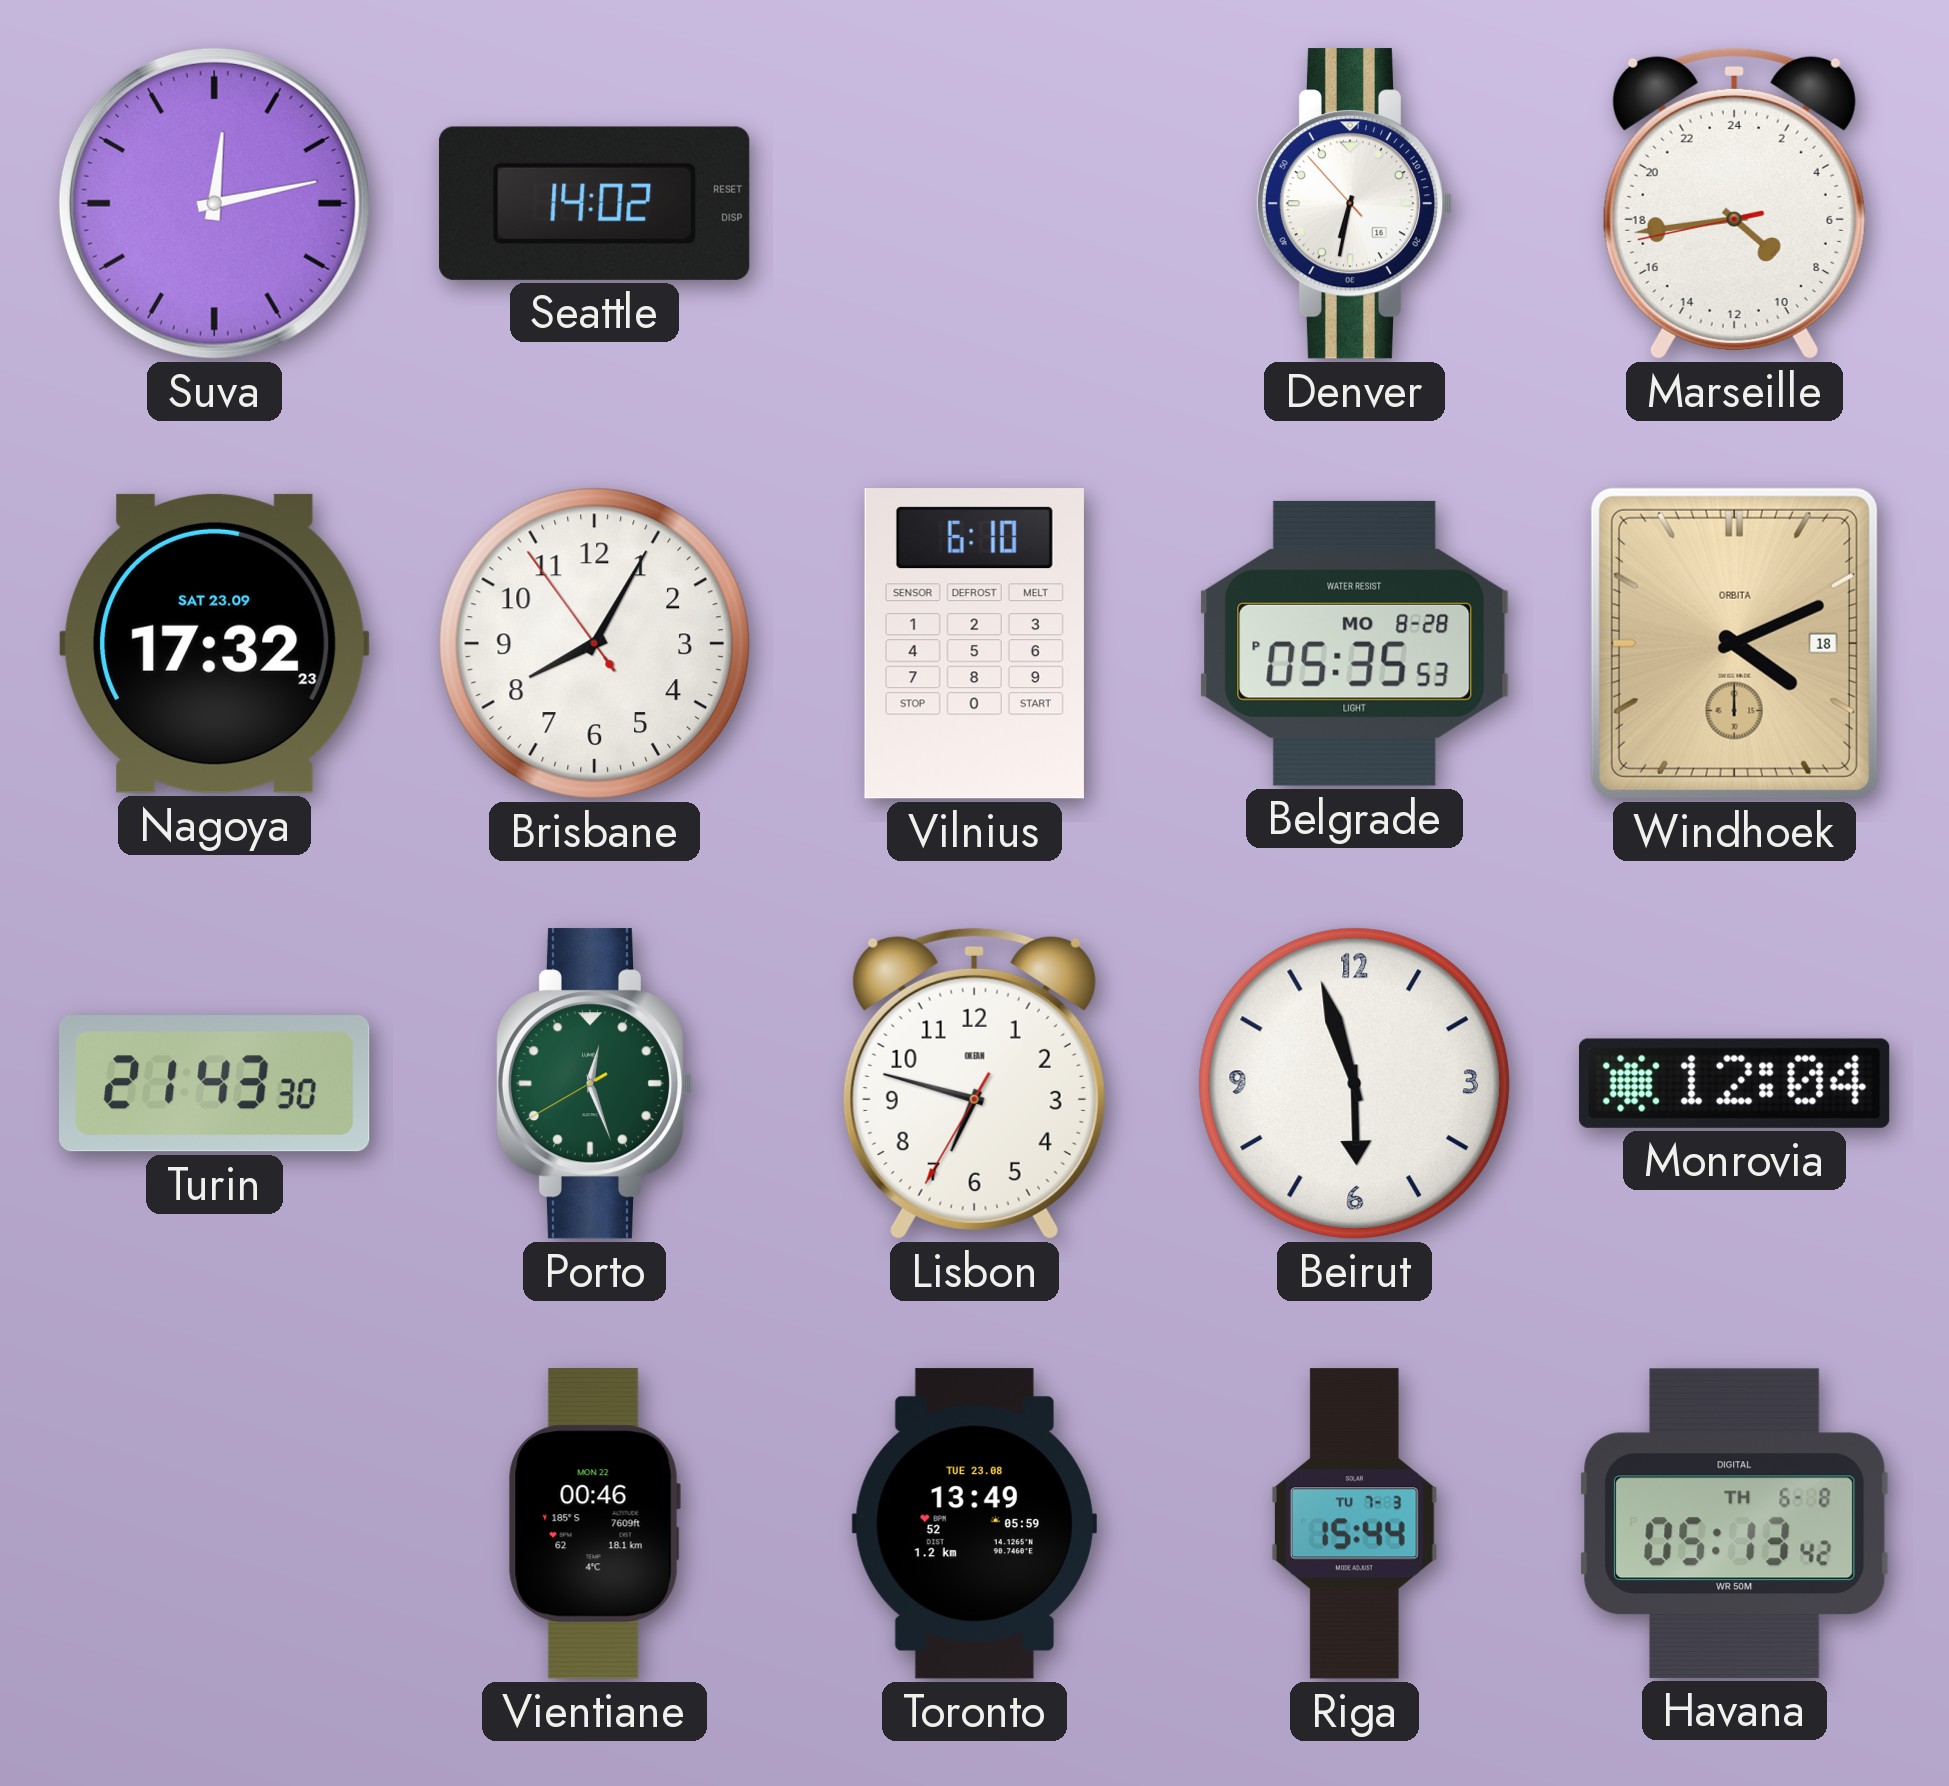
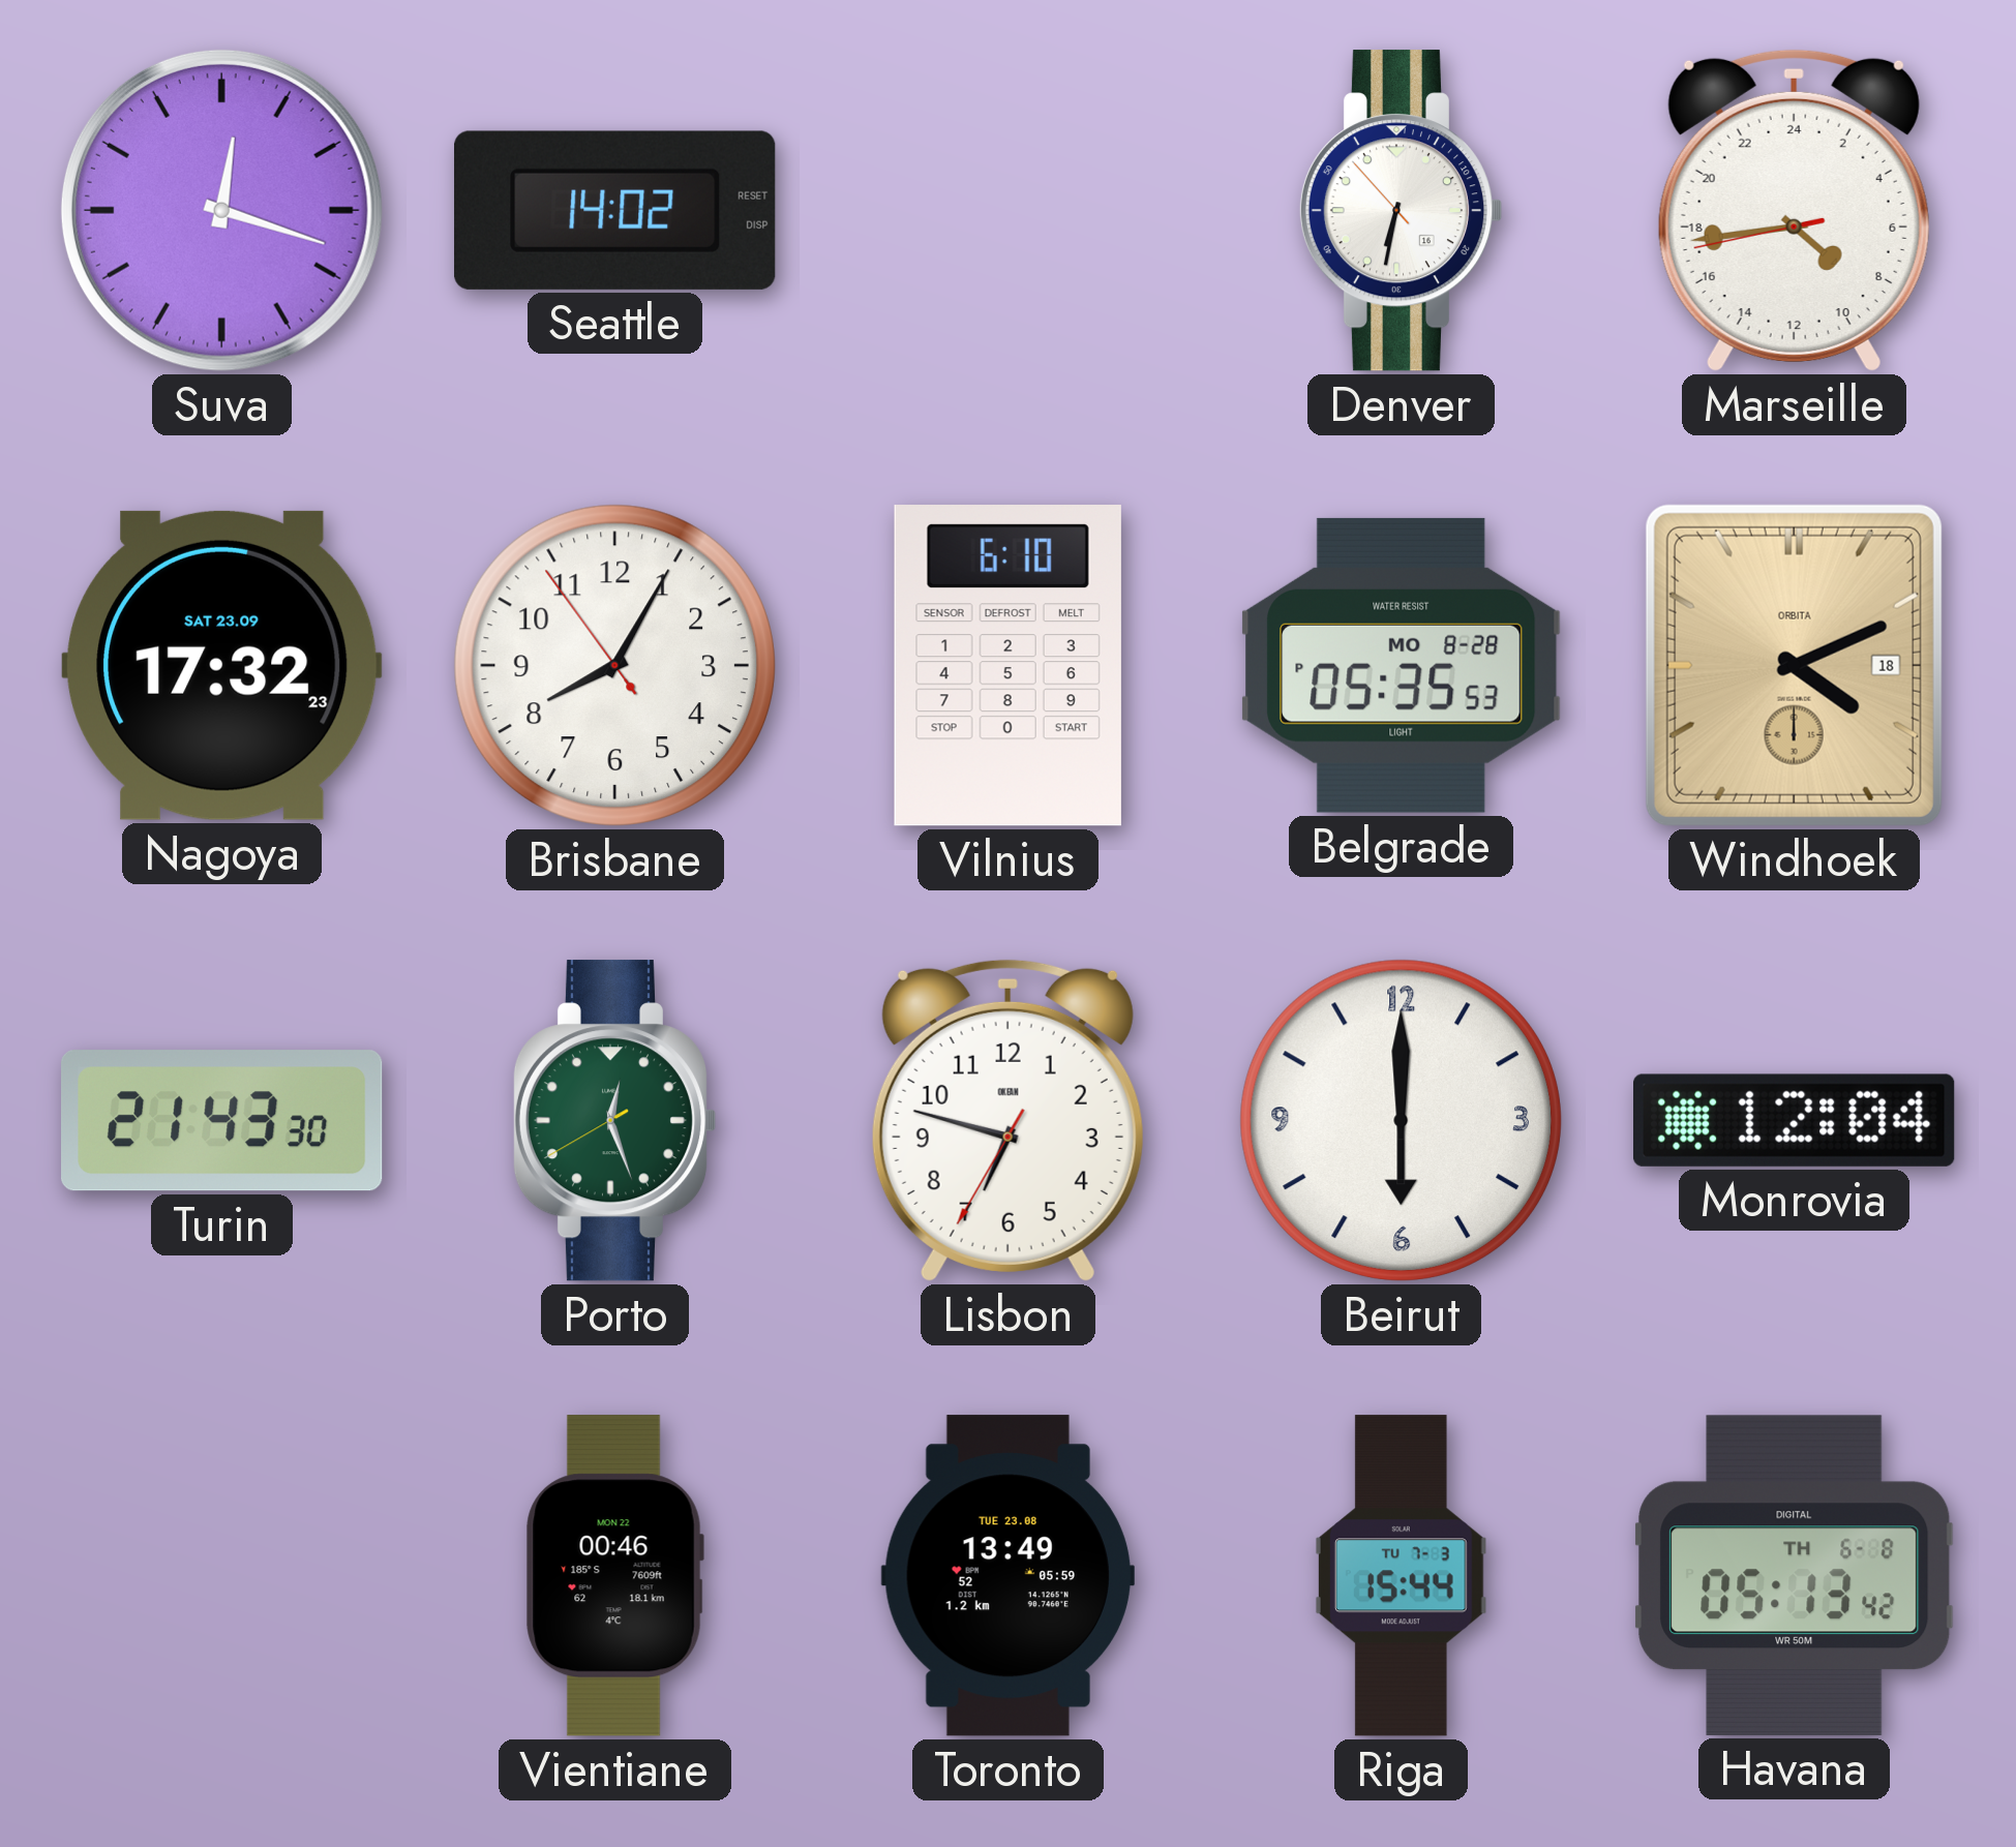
Suva: 12:13 -> 12:18
Beirut: 5:57 -> 6:00
